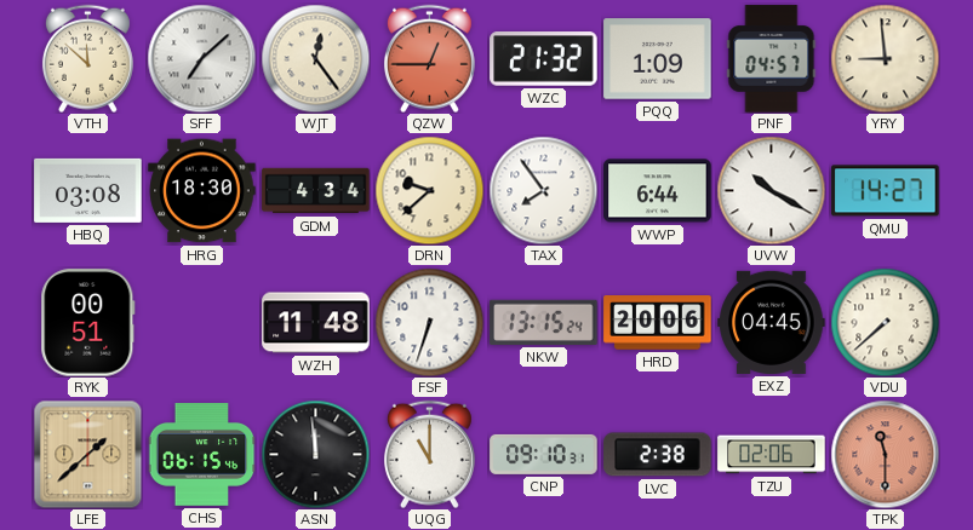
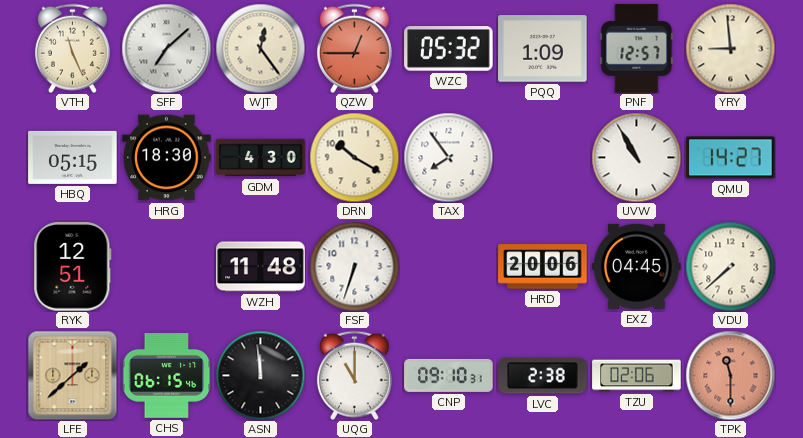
VTH: 11:52 -> 11:26
WZC: 21:32 -> 05:32
PNF: 04:57 -> 12:57
HBQ: 03:08 -> 05:15
GDM: 4:34 -> 4:30
DRN: 9:38 -> 10:20
WWP: 6:44 -> none
UVW: 10:20 -> 10:55
RYK: 00:51 -> 12:51
NKW: 13:15 -> none
